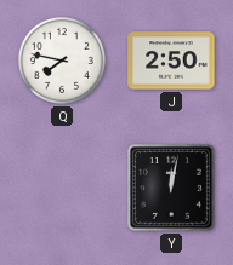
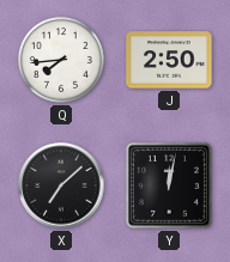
Q: 7:47 -> 7:44
X: none -> 7:08
